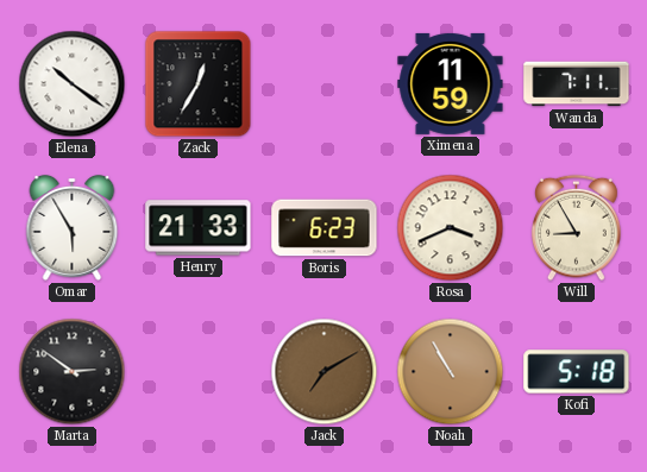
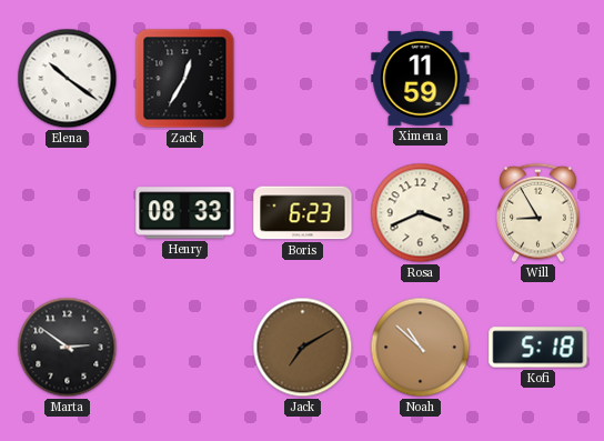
Wanda: 7:11 -> none
Omar: 5:55 -> none
Henry: 21:33 -> 08:33
Noah: 10:55 -> 10:52
